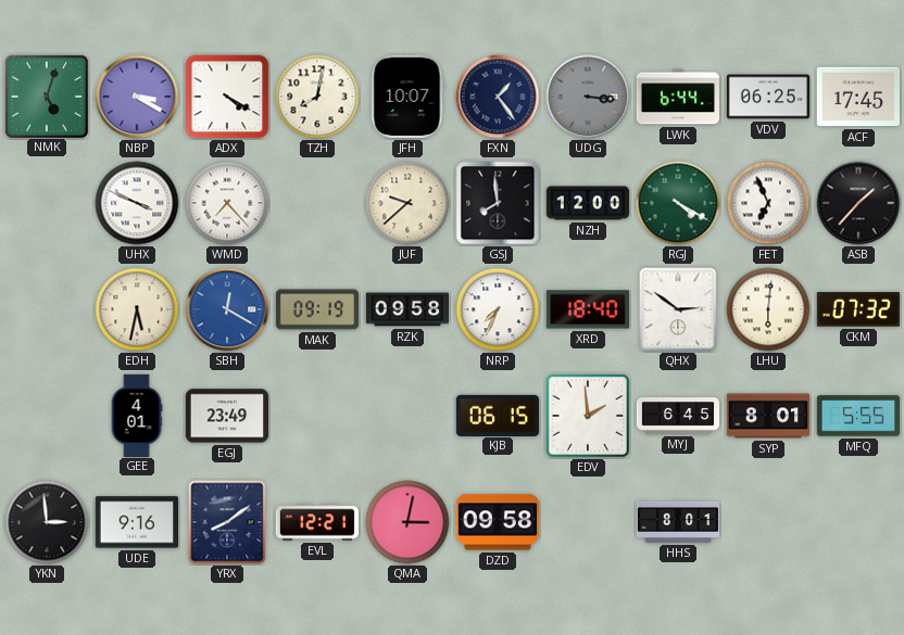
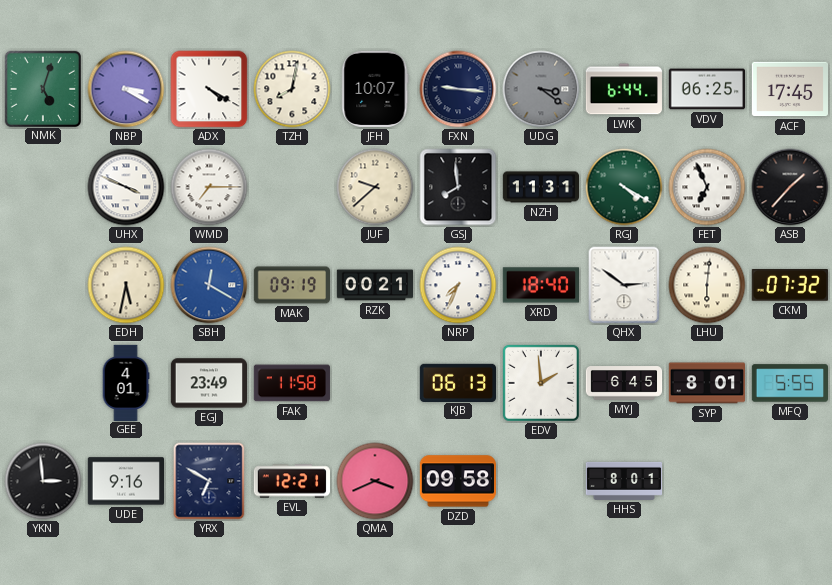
FXN: 1:24 -> 9:16
UDG: 3:16 -> 3:21
WMD: 7:23 -> 7:15
NZH: 12:00 -> 11:31
RZK: 09:58 -> 00:21
FAK: none -> 11:58
KJB: 06:15 -> 06:13
YRX: 8:09 -> 6:50
QMA: 3:02 -> 3:41
